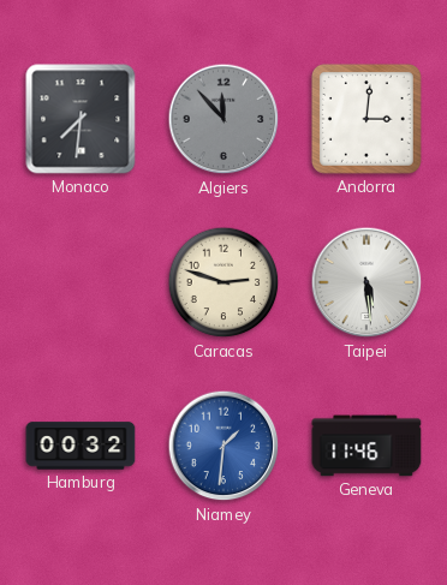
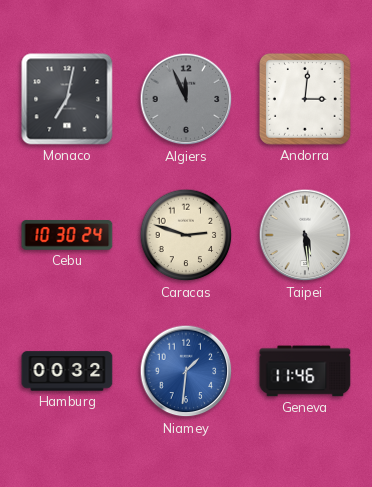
Monaco: 7:31 -> 7:02
Algiers: 11:53 -> 11:56
Cebu: none -> 10:30
